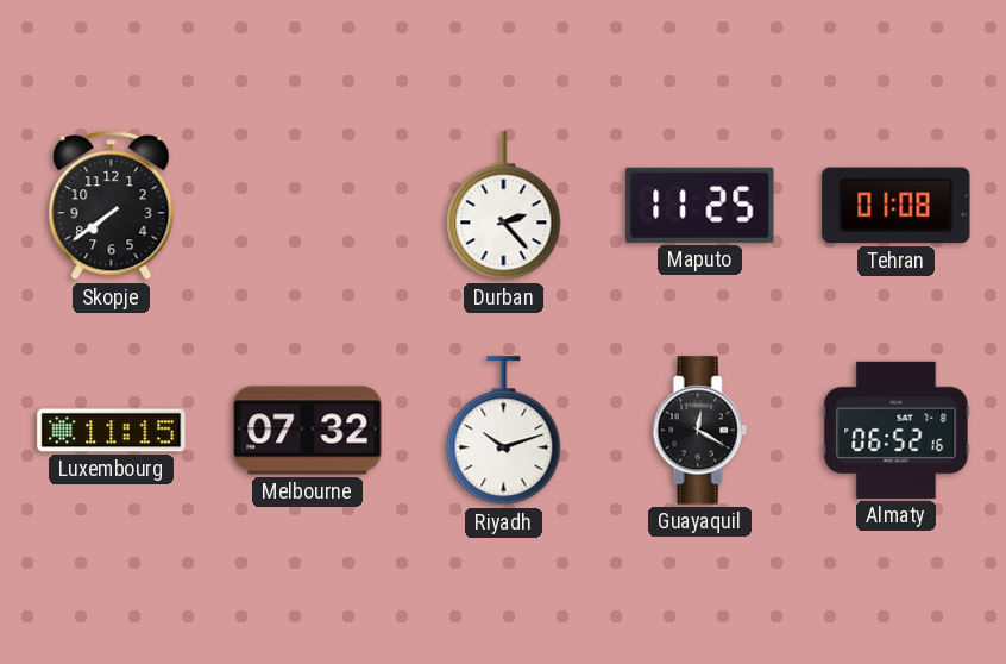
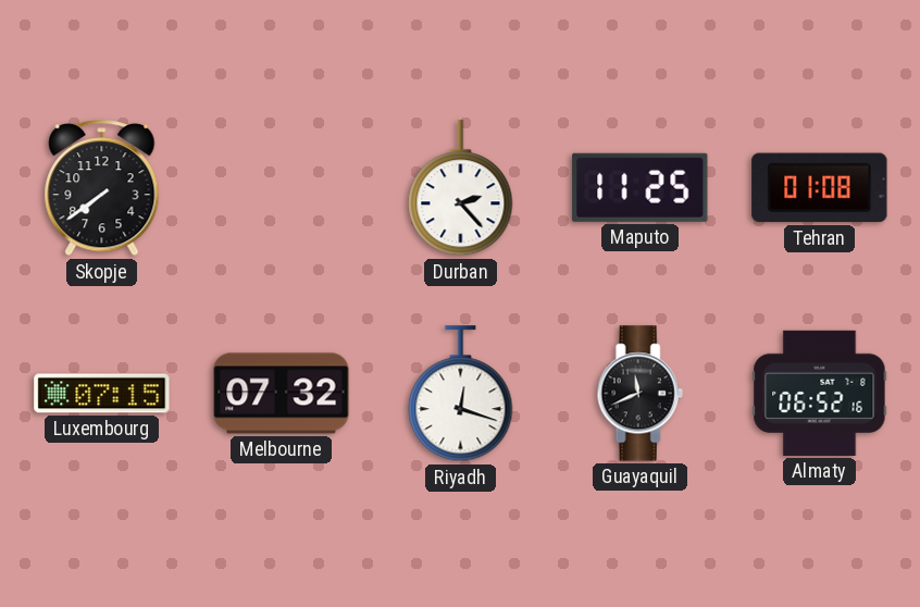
Luxembourg: 11:15 -> 07:15
Riyadh: 10:12 -> 12:18
Guayaquil: 12:20 -> 11:41
